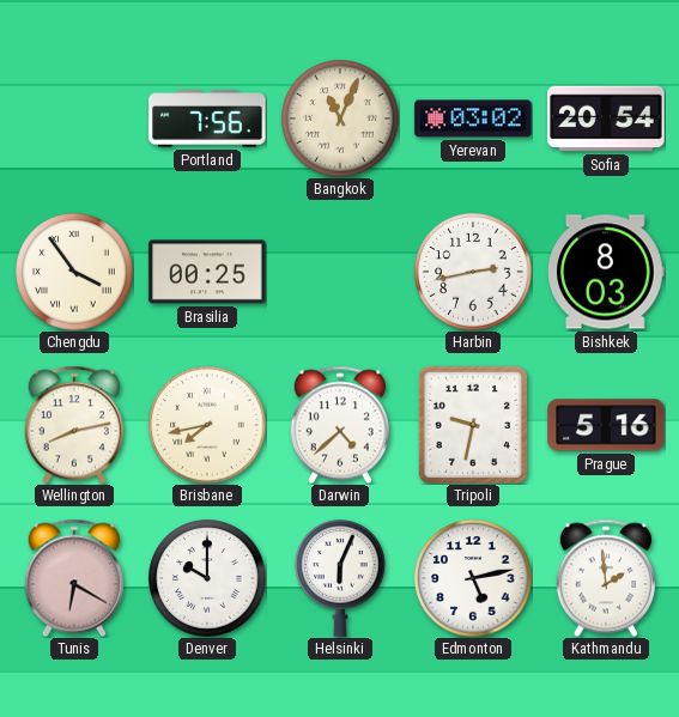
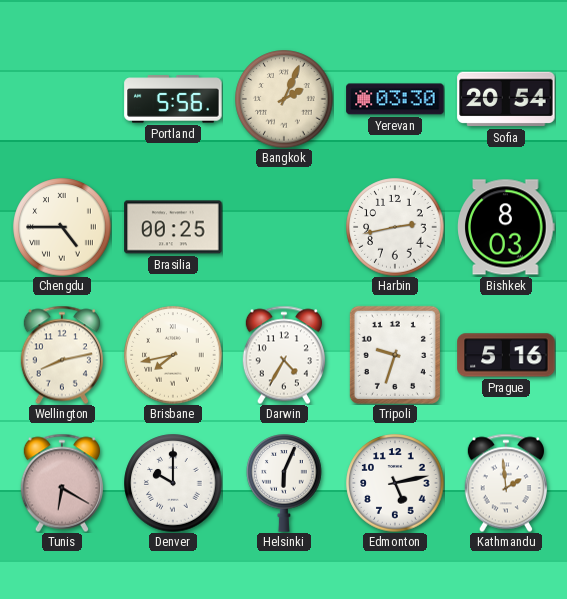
Portland: 7:56 -> 5:56
Bangkok: 11:04 -> 2:04
Yerevan: 03:02 -> 03:30
Chengdu: 3:54 -> 4:45
Darwin: 4:38 -> 4:35
Tripoli: 9:32 -> 9:33
